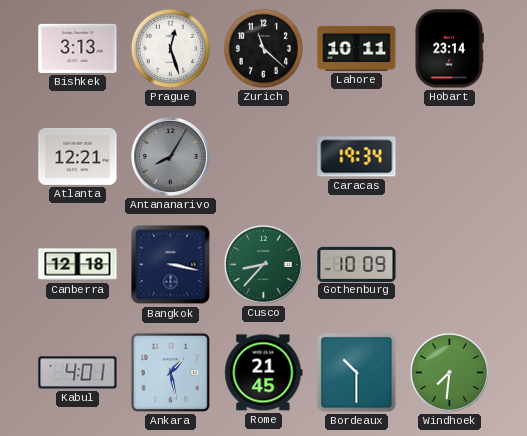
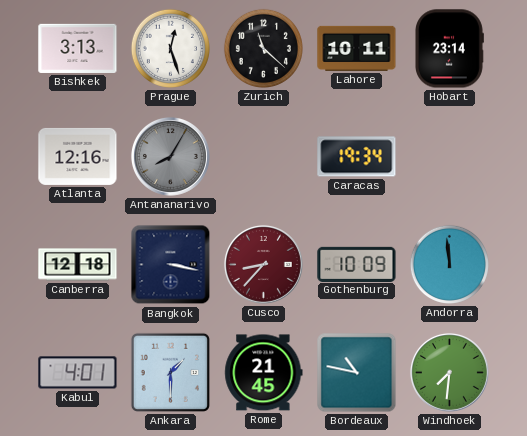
Atlanta: 12:21 -> 12:16
Cusco dial: green -> burgundy
Andorra: none -> 11:59
Ankara: 1:28 -> 1:30
Bordeaux: 10:30 -> 10:47
